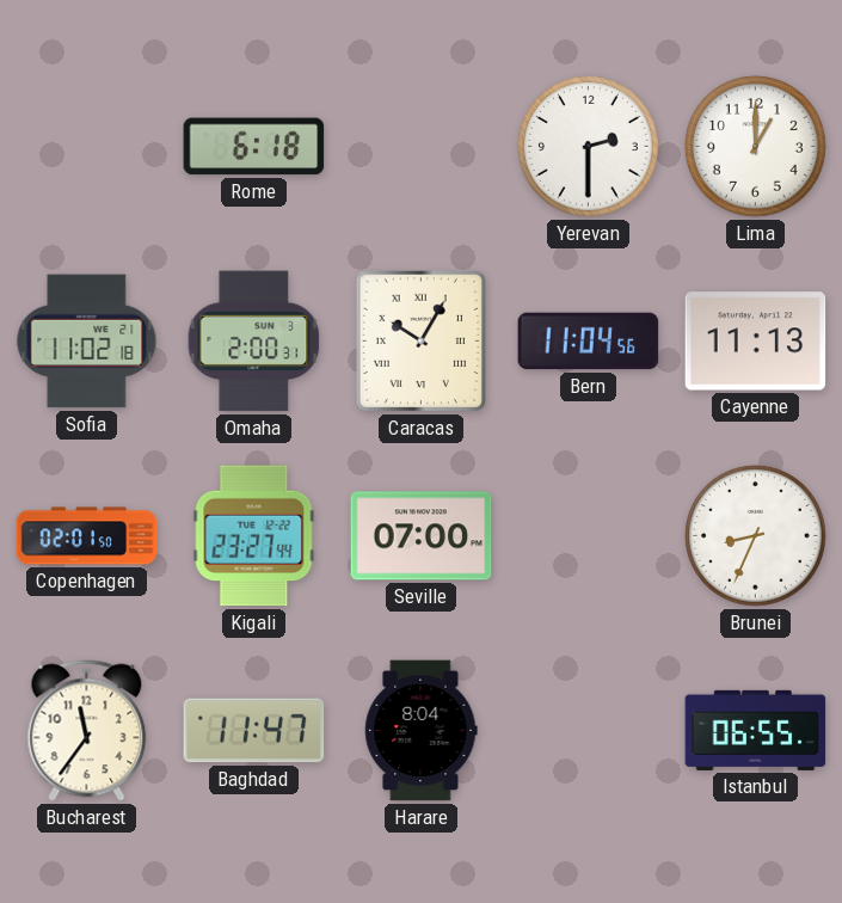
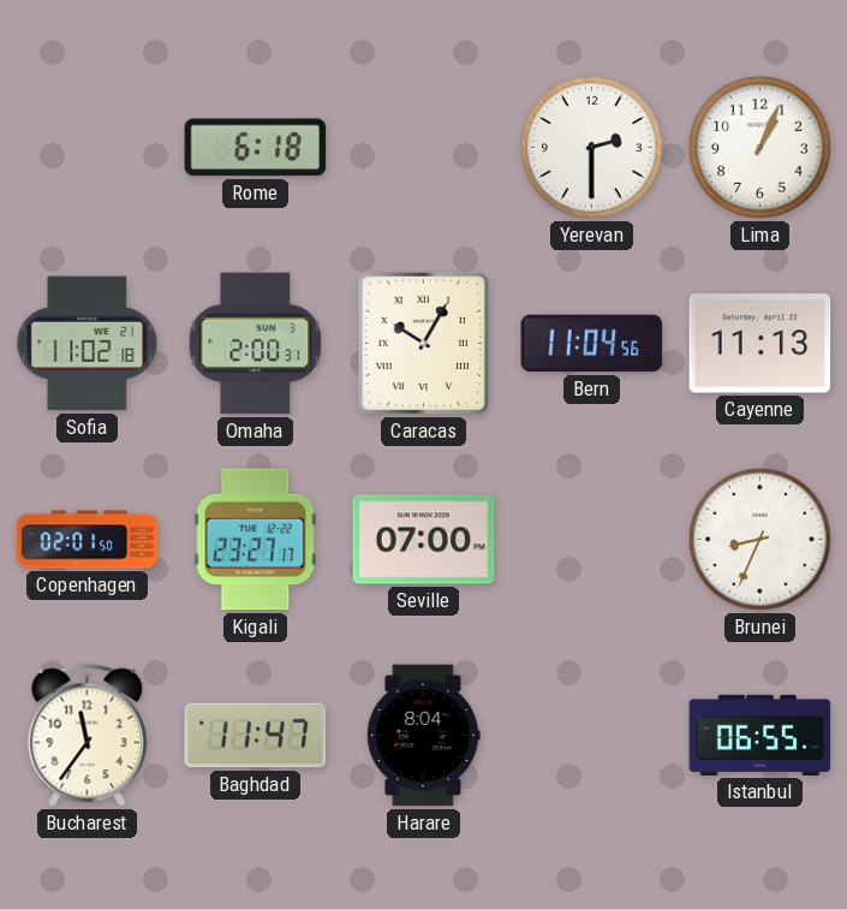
Lima: 1:00 -> 1:04
Kigali: 23:27:44 -> 23:27:17
